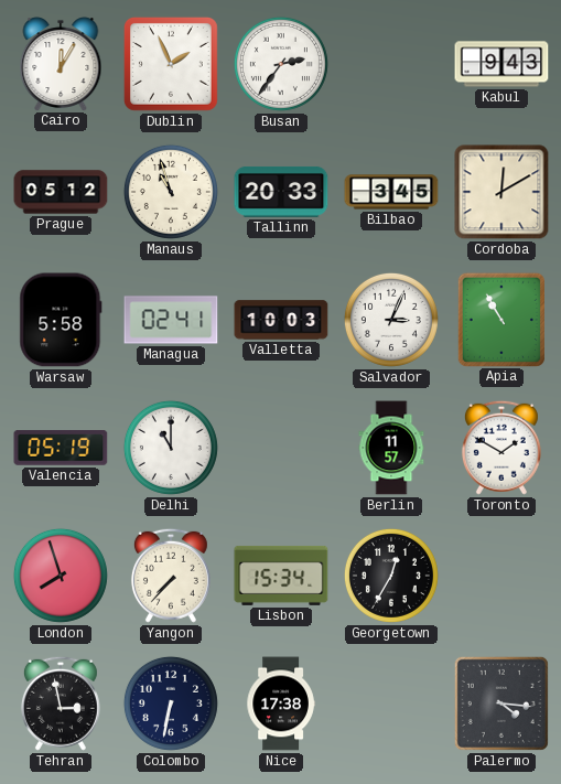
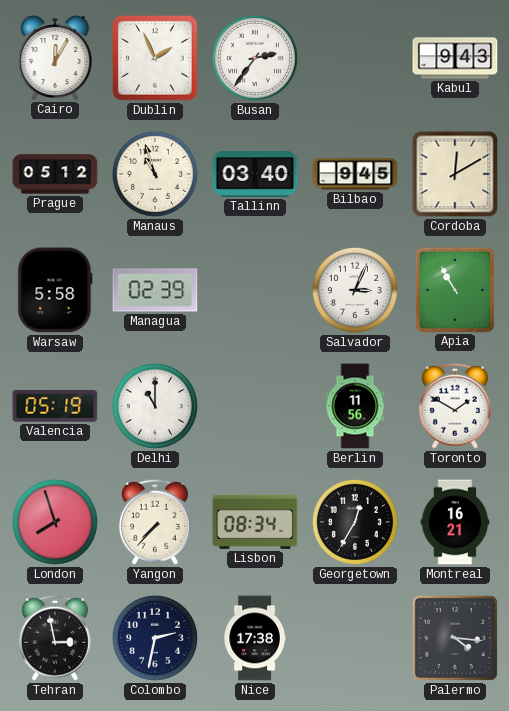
Tallinn: 20:33 -> 03:40
Bilbao: 3:45 -> 9:45
Managua: 02:41 -> 02:39
Valletta: 10:03 -> none
Berlin: 11:57 -> 11:56
Lisbon: 15:34 -> 08:34
Montreal: none -> 16:21
Colombo: 6:32 -> 2:32
